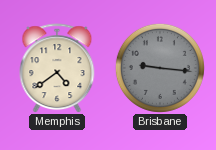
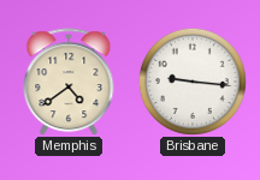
Brisbane dial: grey -> white
